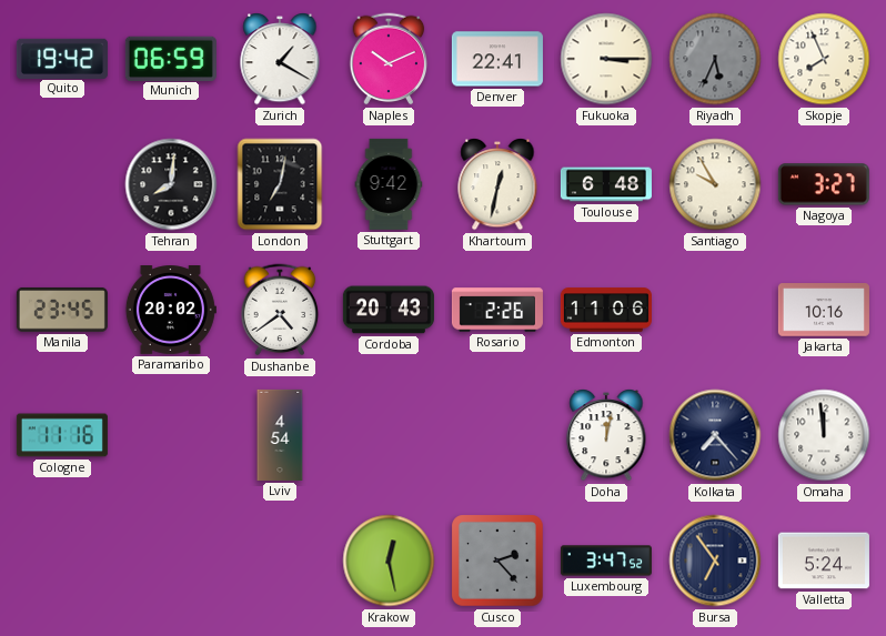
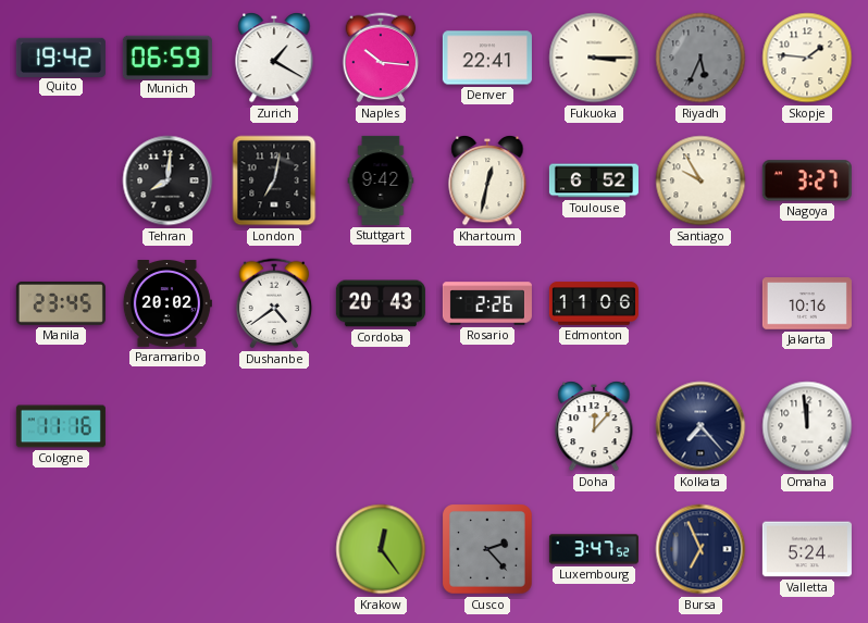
Naples: 10:11 -> 10:16
Skopje: 7:56 -> 1:46
Toulouse: 6:48 -> 6:52
Lviv: 4:54 -> none
Doha: 12:02 -> 12:07
Krakow: 12:28 -> 12:24
Bursa: 6:54 -> 6:56
